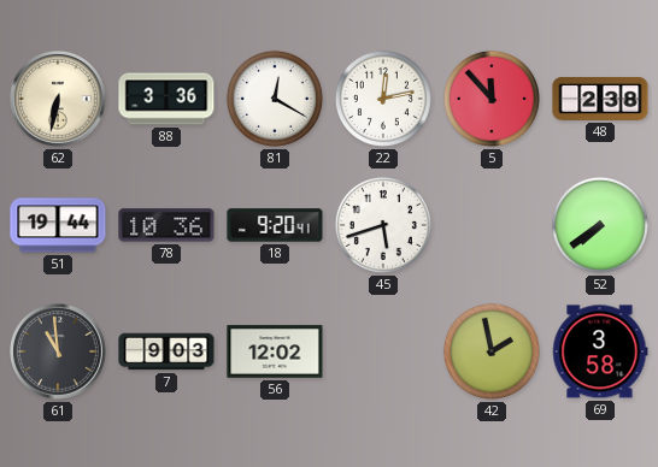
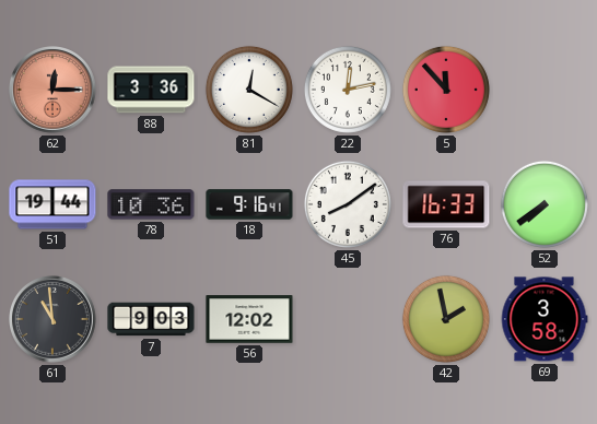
62: 6:32 -> 12:15
62 dial: cream -> salmon
48: 2:38 -> none
18: 9:20 -> 9:16
45: 5:42 -> 8:09
76: none -> 16:33
